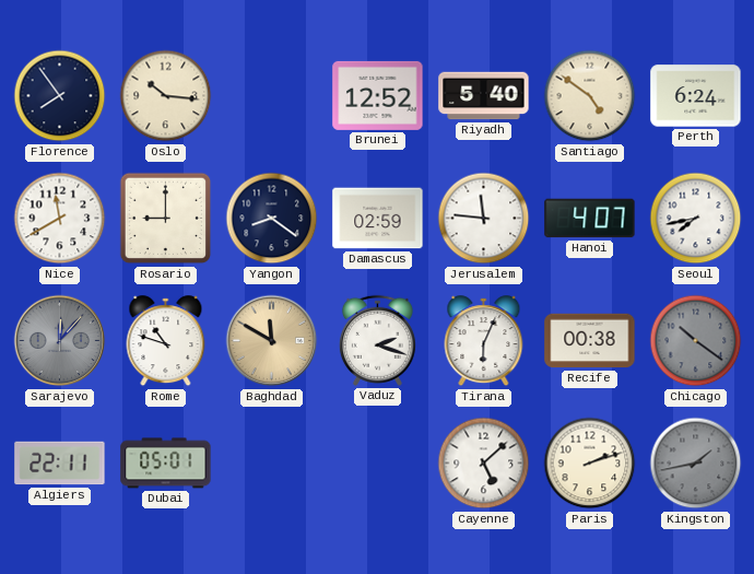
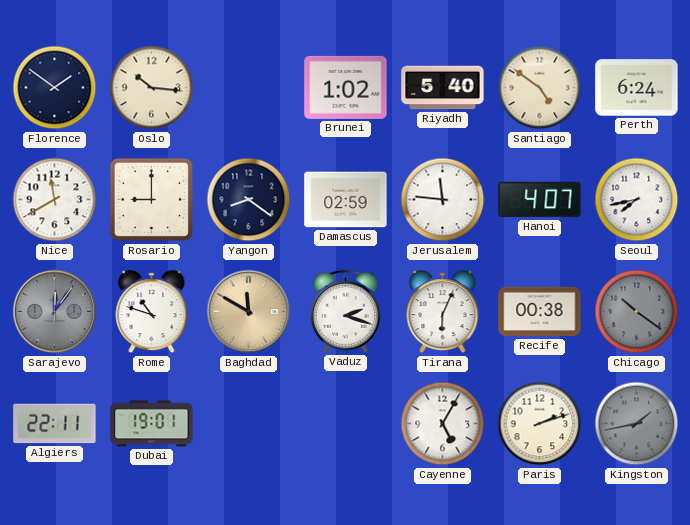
Florence: 7:54 -> 1:51
Brunei: 12:52 -> 1:02
Sarajevo: 12:07 -> 12:06
Dubai: 05:01 -> 19:01
Cayenne: 5:08 -> 5:05
